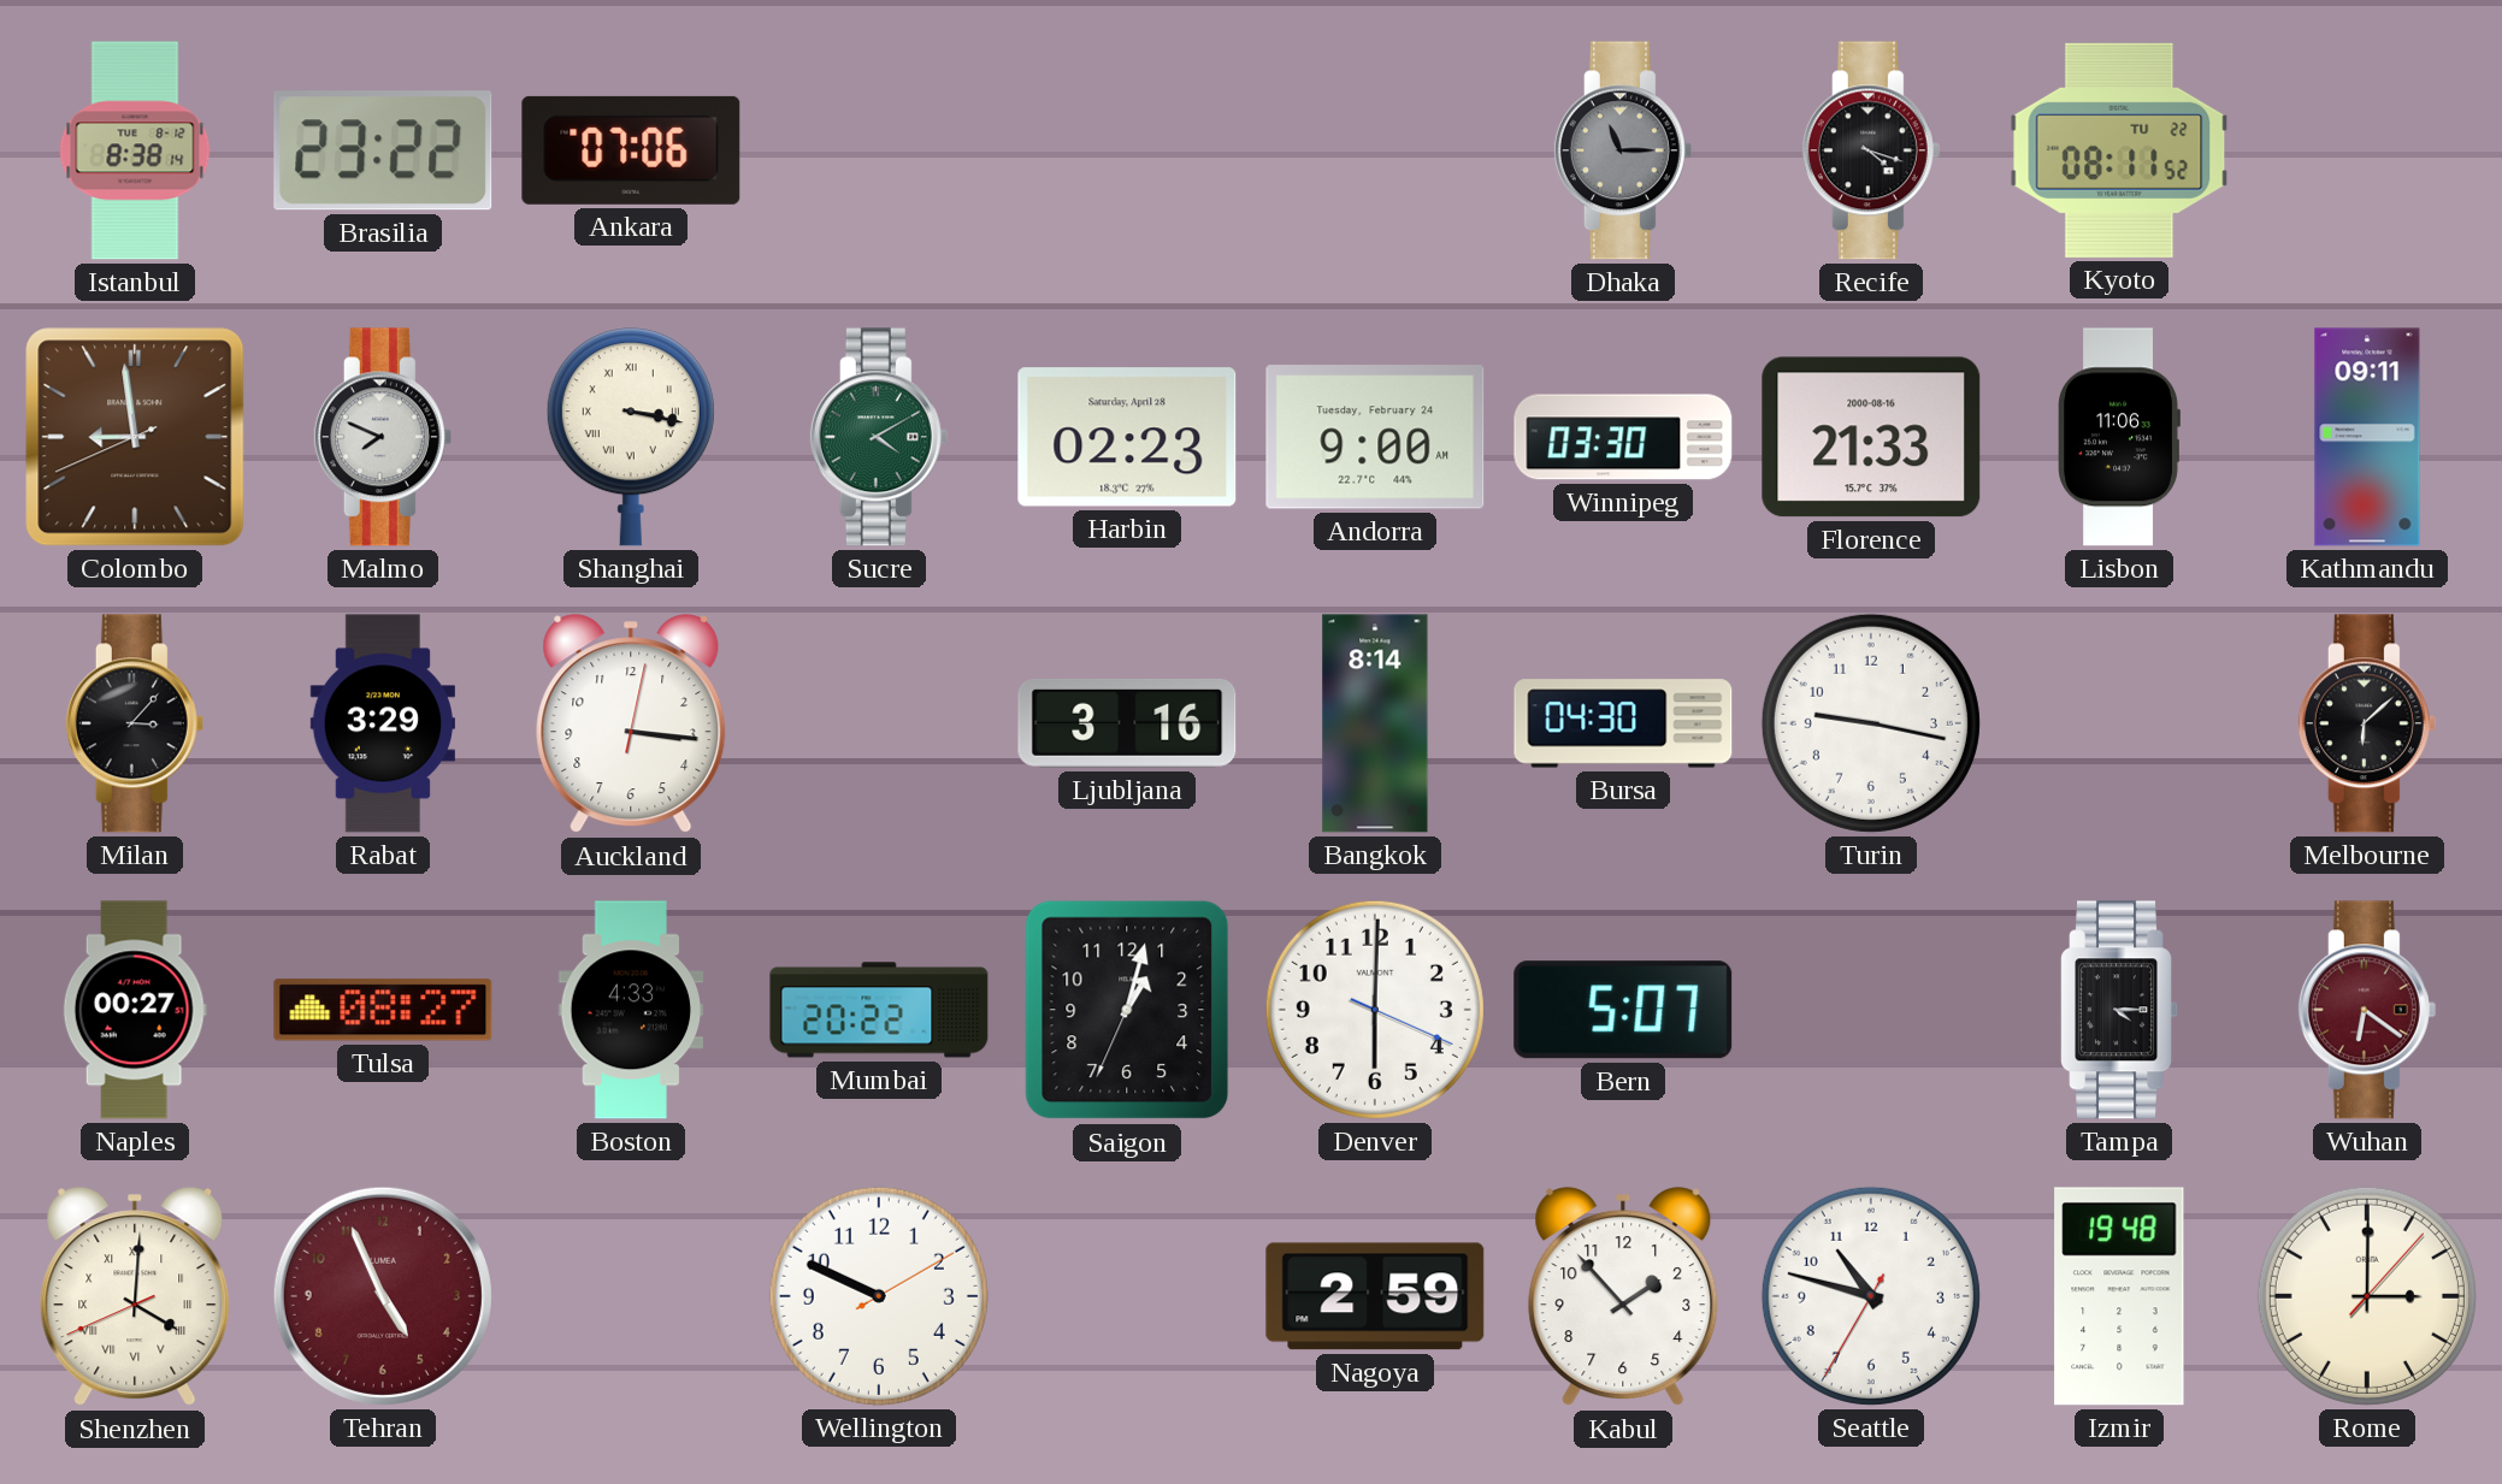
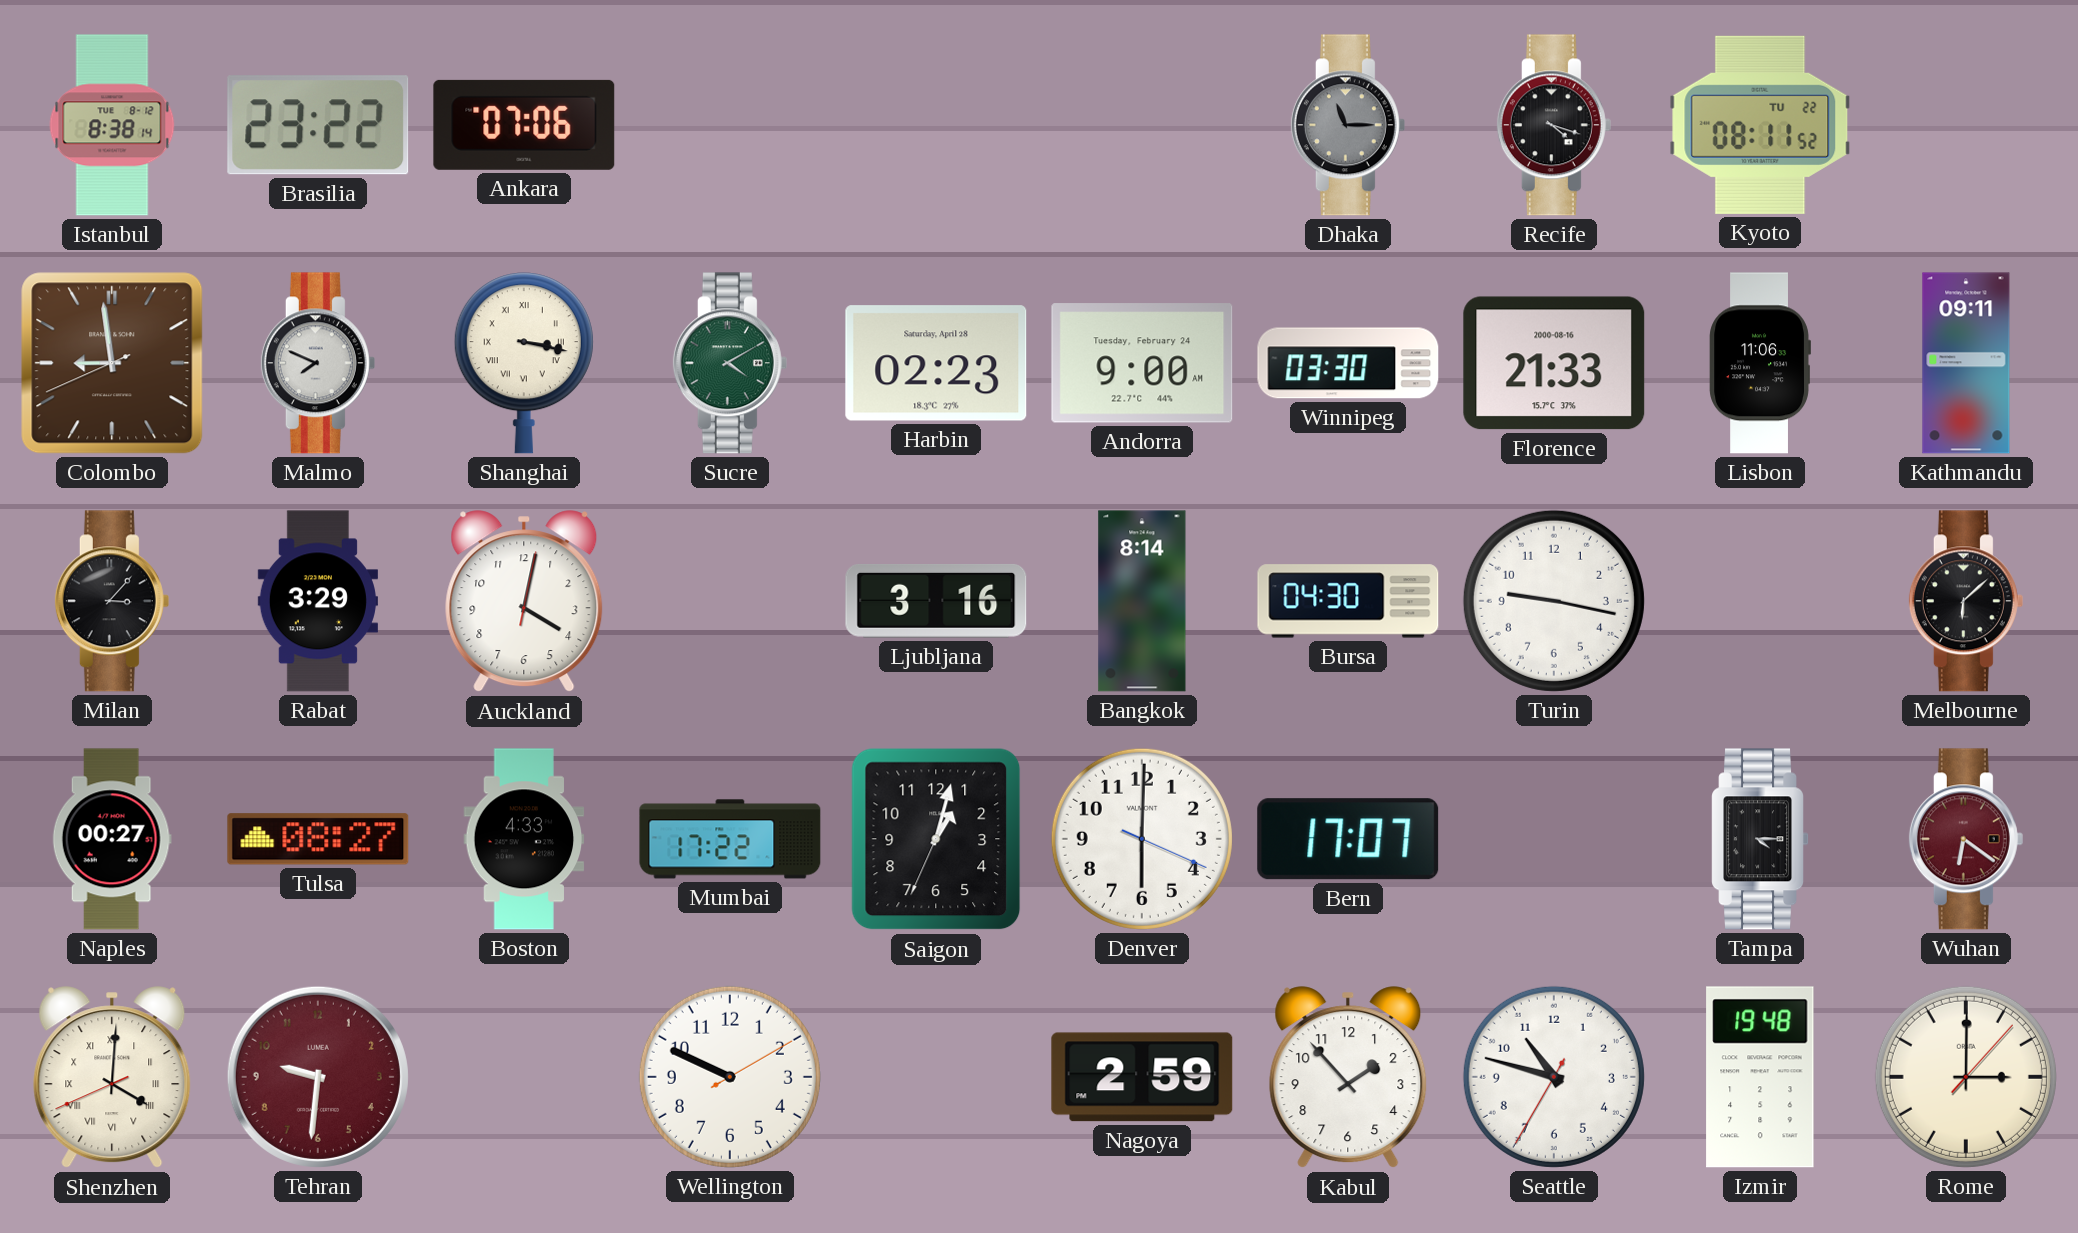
Auckland: 3:16 -> 4:02
Mumbai: 20:22 -> 17:22
Bern: 5:07 -> 17:07
Tehran: 4:56 -> 9:31
